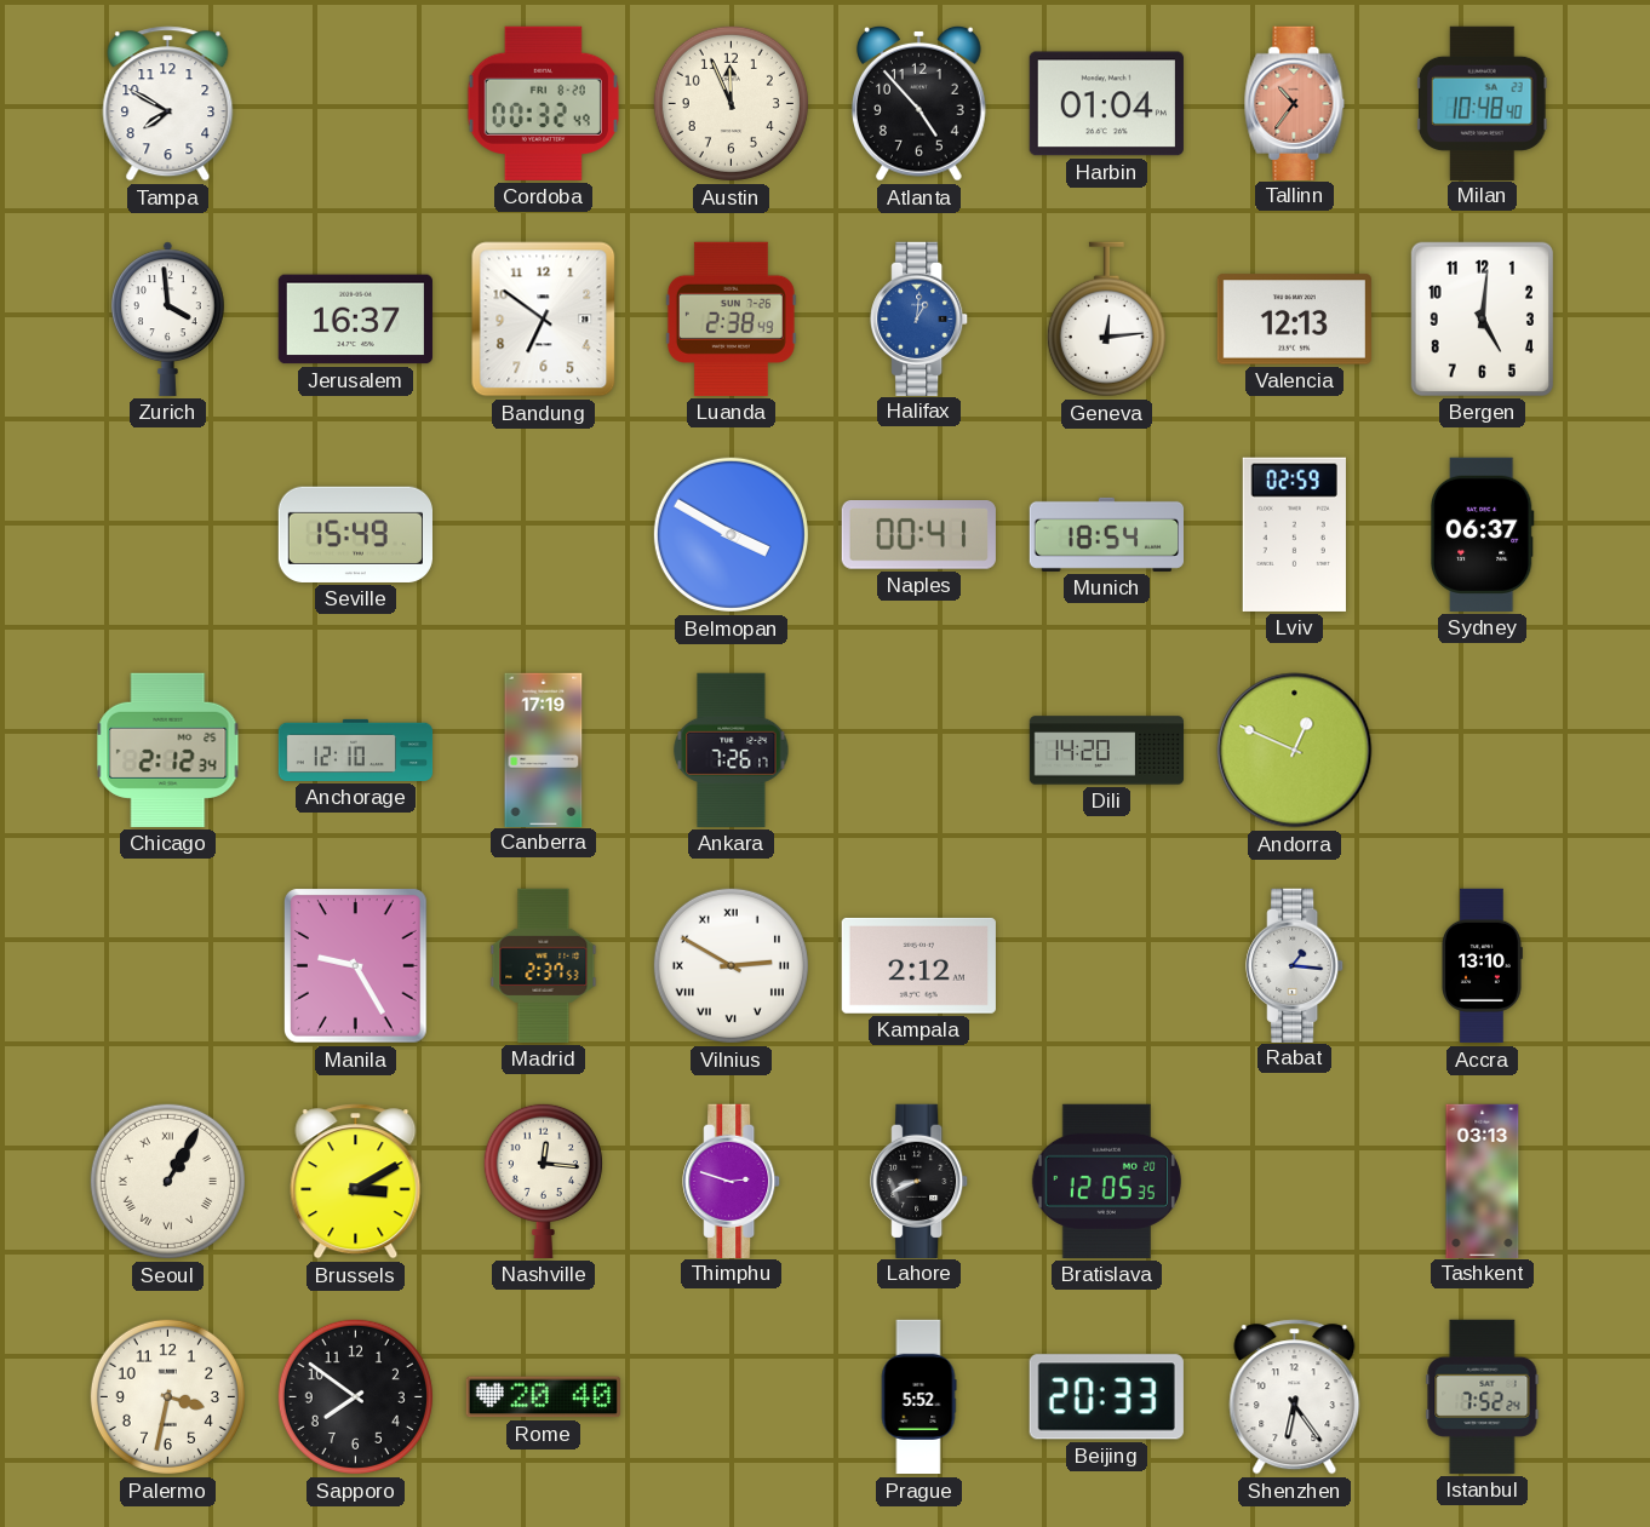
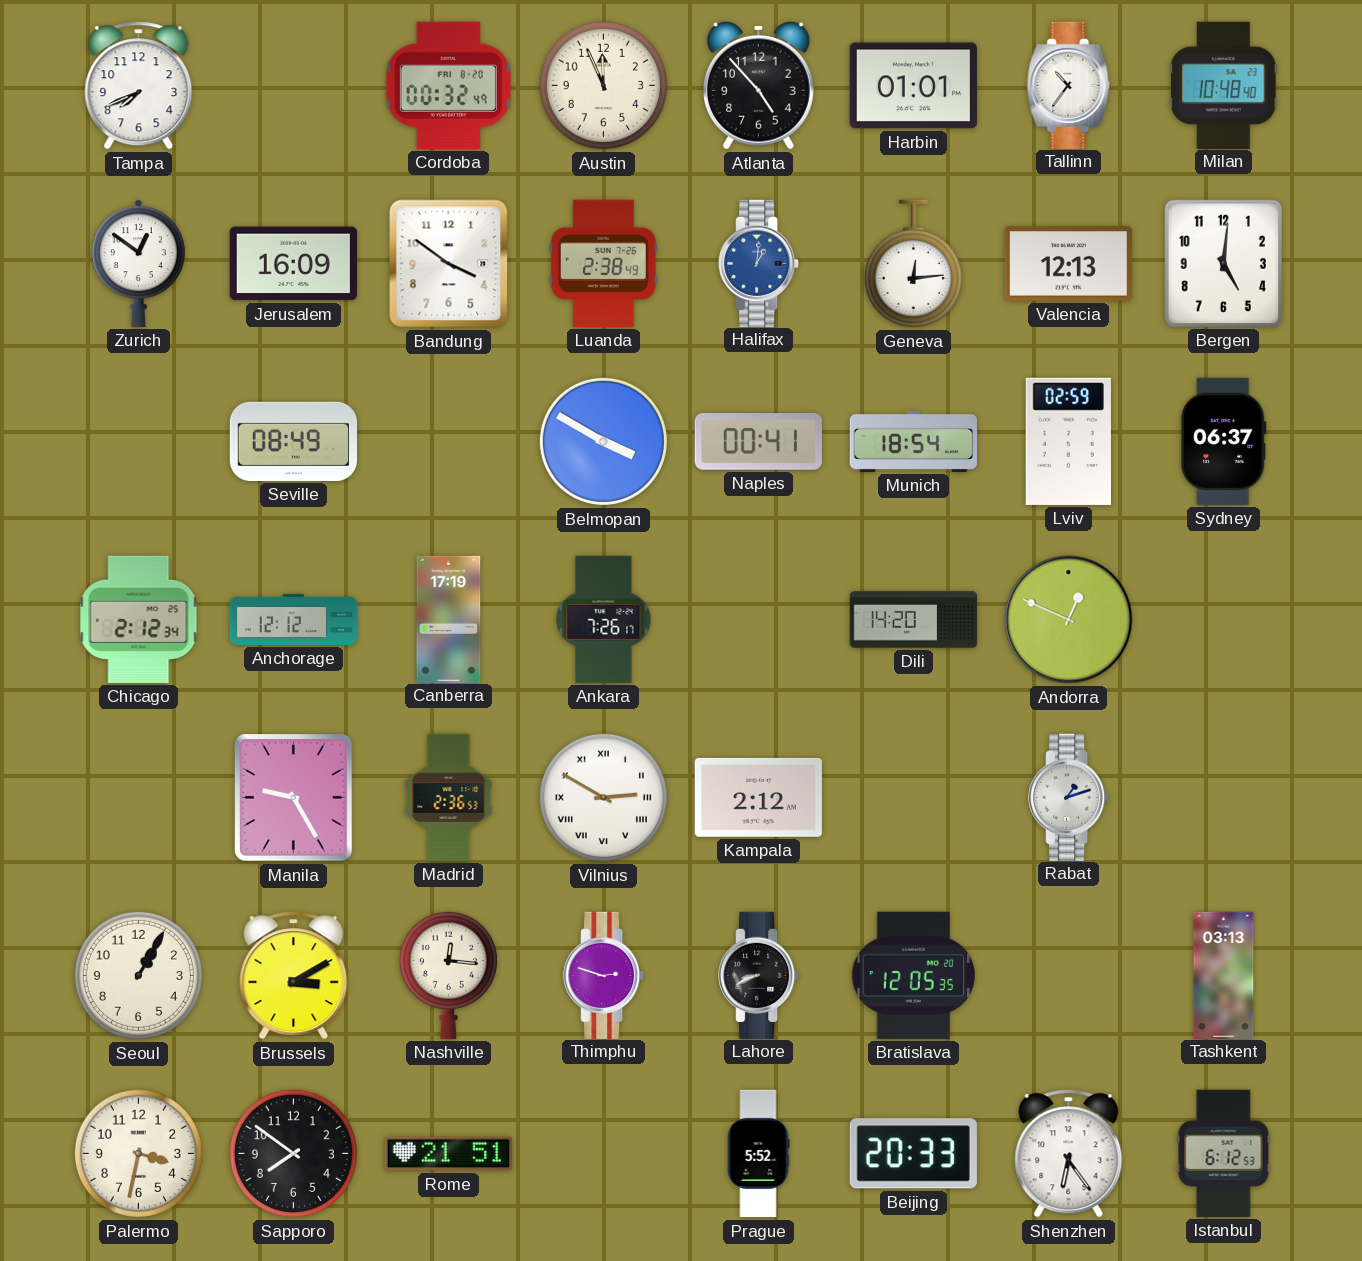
Tampa: 7:50 -> 7:41
Harbin: 01:04 -> 01:01
Tallinn dial: salmon -> white
Zurich: 3:59 -> 12:51
Jerusalem: 16:37 -> 16:09
Bandung: 6:51 -> 3:51
Seville: 15:49 -> 08:49
Anchorage: 12:10 -> 12:12
Madrid: 2:37 -> 2:36
Rabat: 1:16 -> 1:12
Accra: 13:10 -> none
Seoul numerals: Roman -> Arabic
Rome: 20:40 -> 21:51
Istanbul: 7:52 -> 6:12
